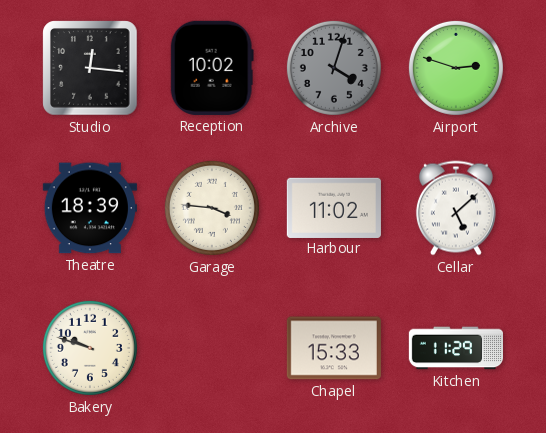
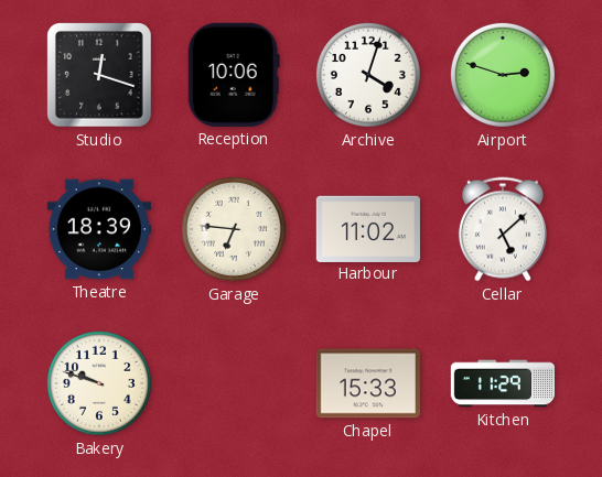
Studio: 12:16 -> 12:18
Reception: 10:02 -> 10:06
Archive dial: grey -> white
Garage: 3:46 -> 6:46
